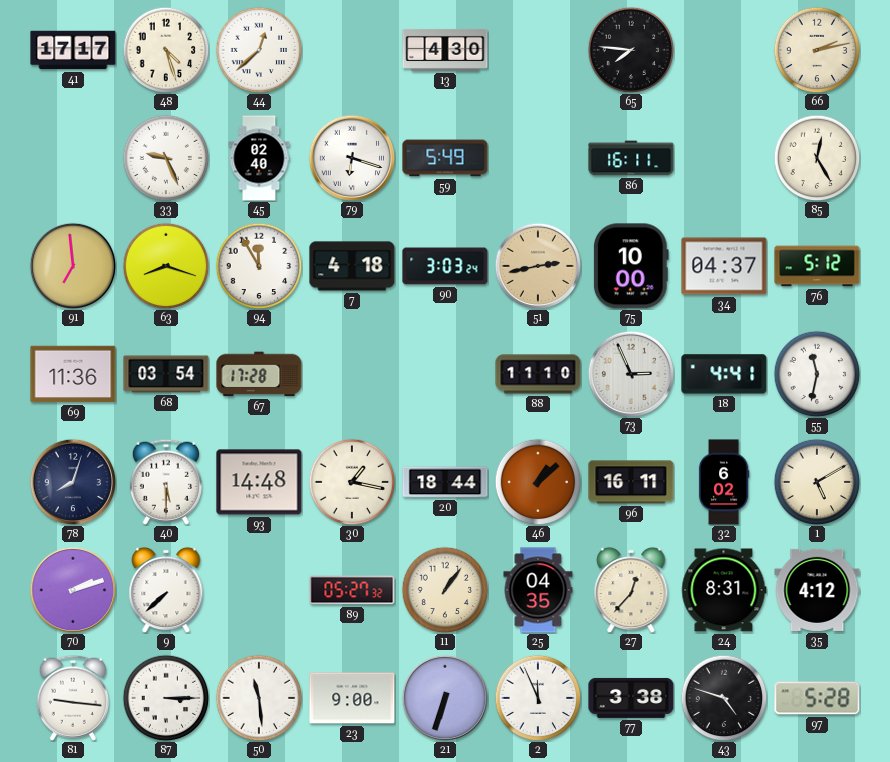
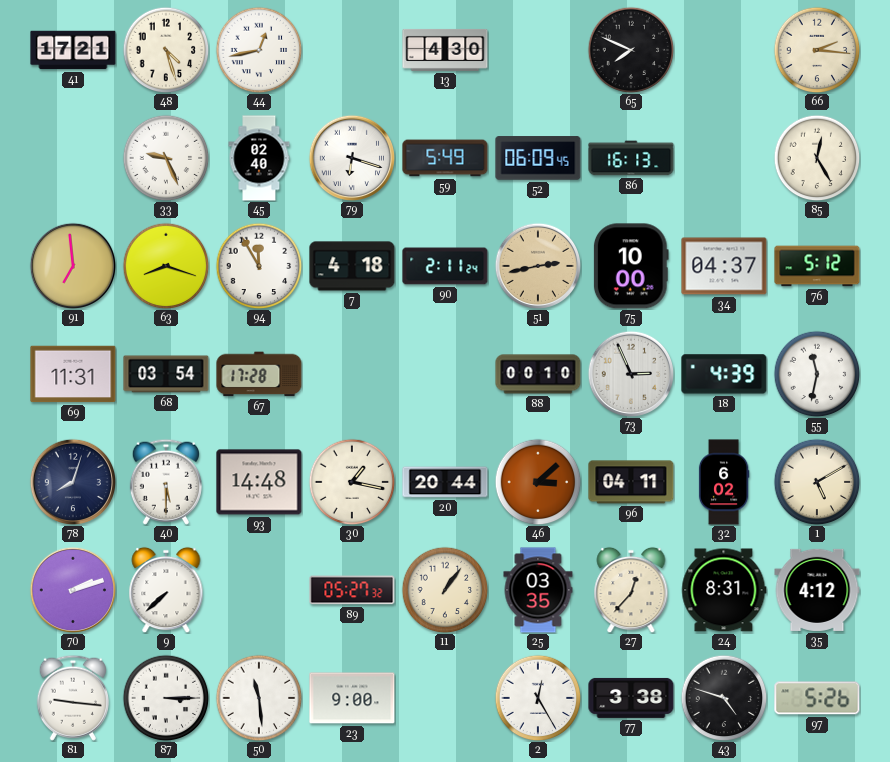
41: 17:17 -> 17:21
44: 12:38 -> 12:43
65: 7:46 -> 7:49
66: 2:13 -> 2:16
52: none -> 06:09
86: 16:11 -> 16:13
90: 3:03 -> 2:11
69: 11:36 -> 11:31
88: 11:10 -> 00:10
18: 4:41 -> 4:39
20: 18:44 -> 20:44
46: 1:08 -> 3:08
96: 16:11 -> 04:11
25: 04:35 -> 03:35
21: 6:33 -> none
2: 11:56 -> 12:25
97: 5:28 -> 5:26
